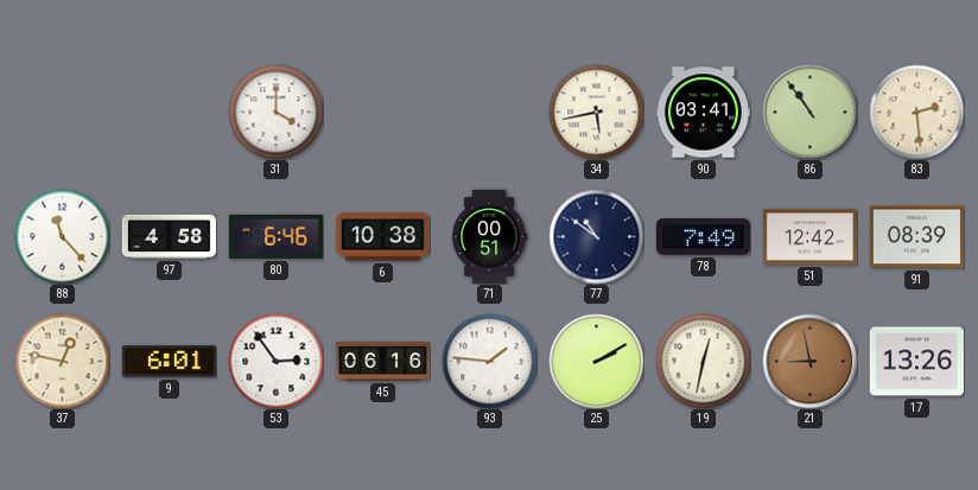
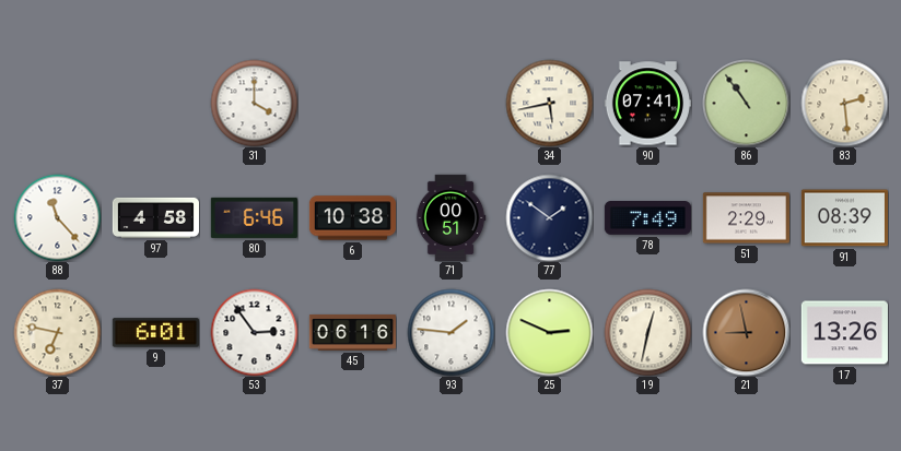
90: 03:41 -> 07:41
77: 10:51 -> 1:51
51: 12:42 -> 2:29
37: 12:47 -> 6:47
25: 2:10 -> 2:49
